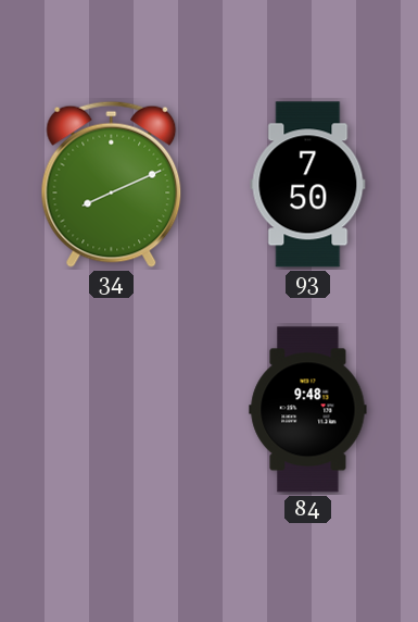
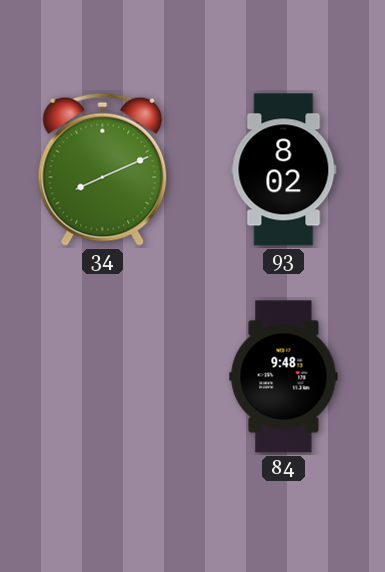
93: 7:50 -> 8:02
